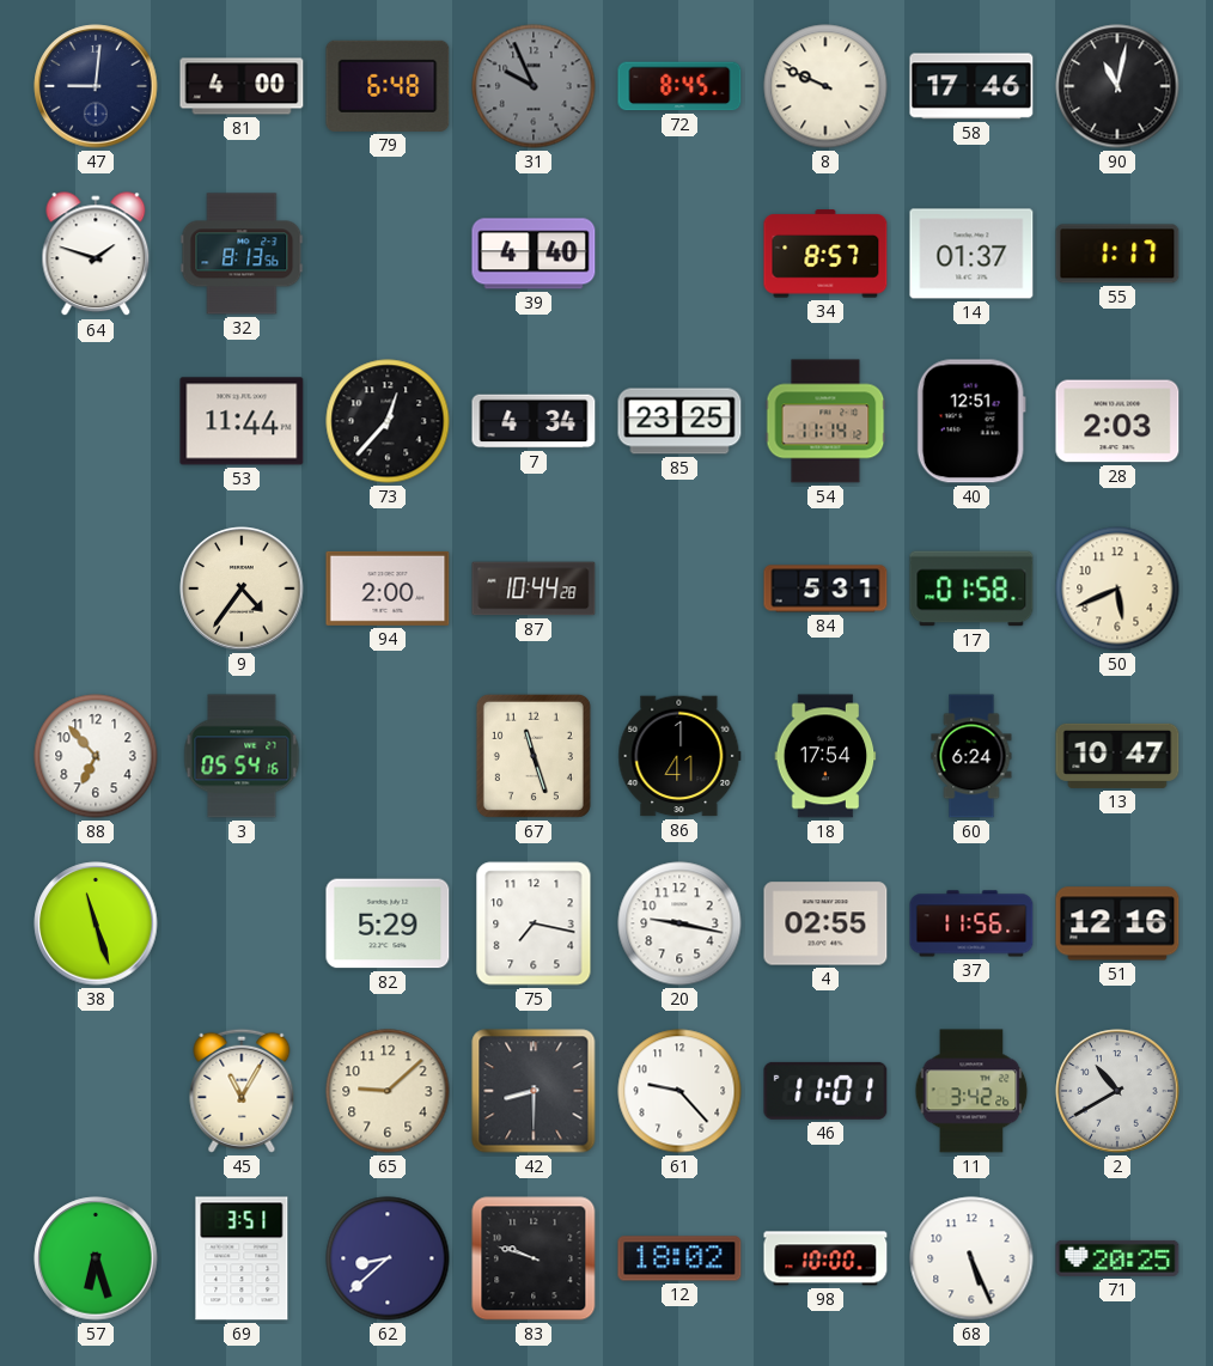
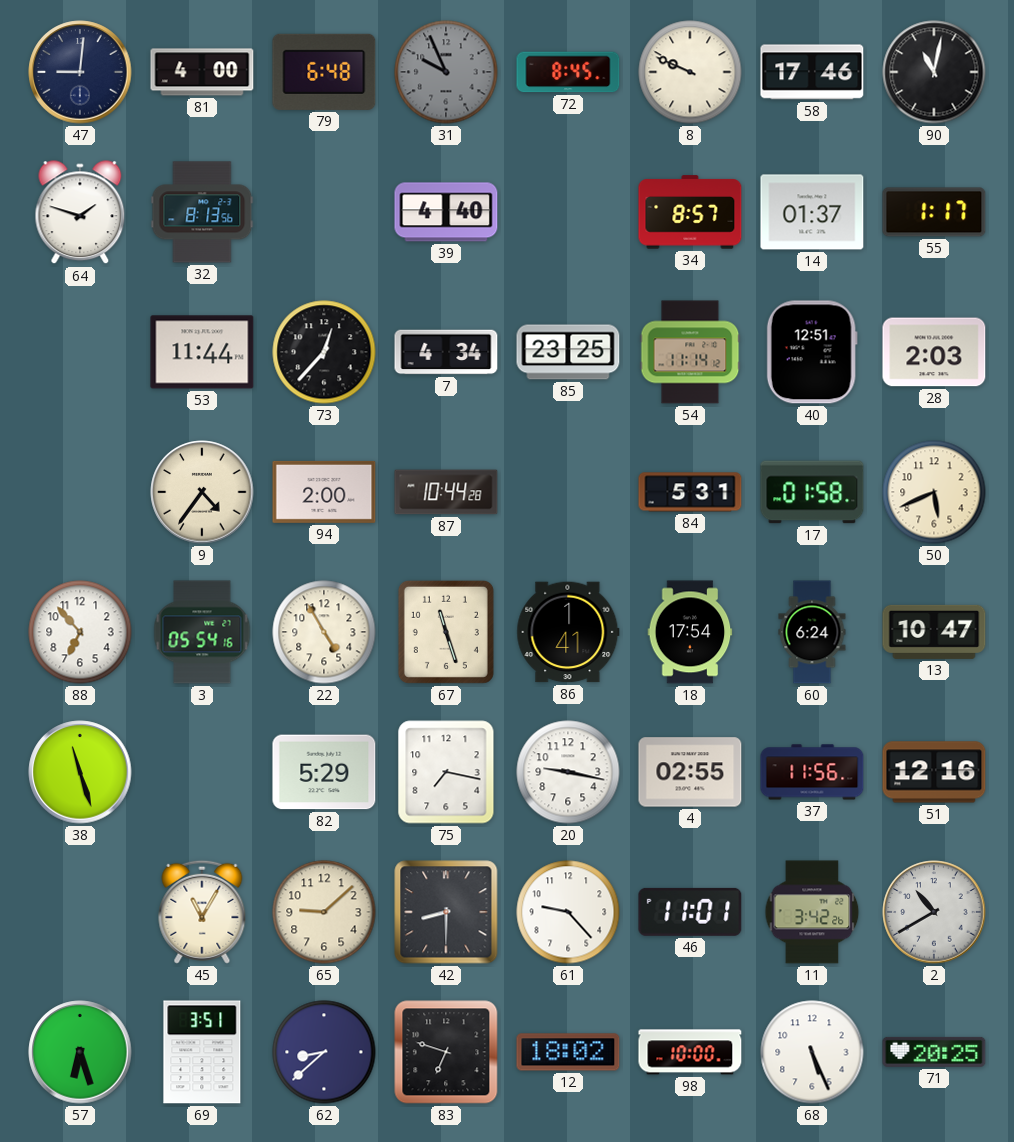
22: none -> 4:55
83: 9:48 -> 6:48
